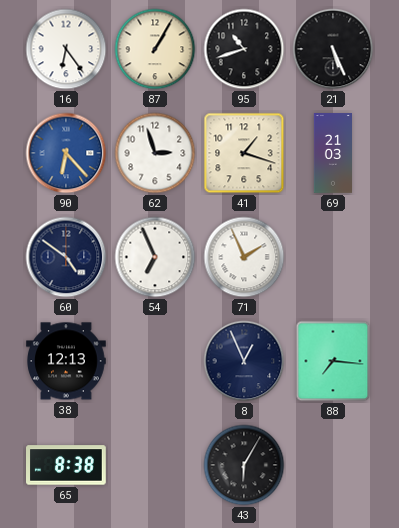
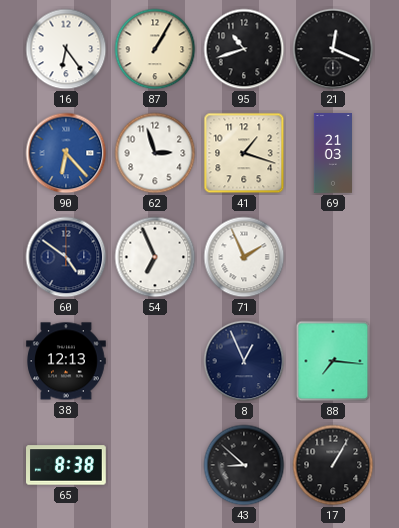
21: 5:26 -> 12:19
43: 6:05 -> 8:52
17: none -> 1:05
